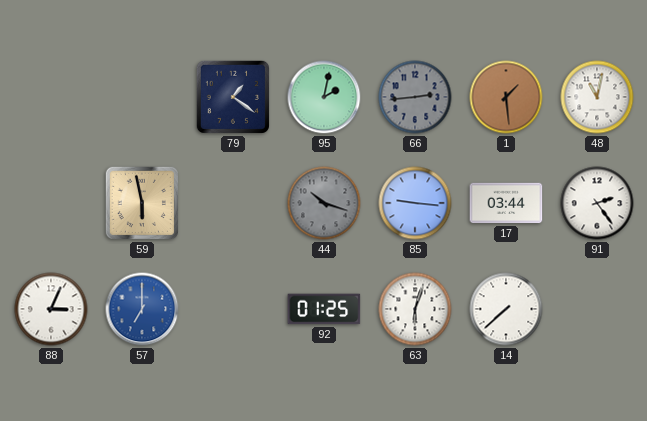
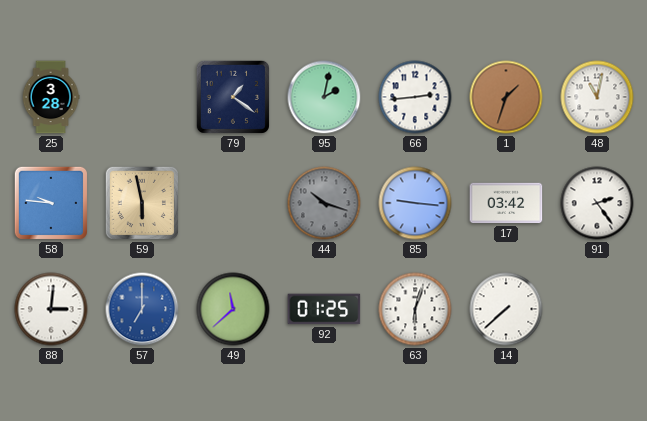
25: none -> 3:28
66 dial: grey -> white
1: 1:29 -> 1:33
58: none -> 9:46
17: 03:44 -> 03:42
88: 3:04 -> 3:01
49: none -> 11:38
